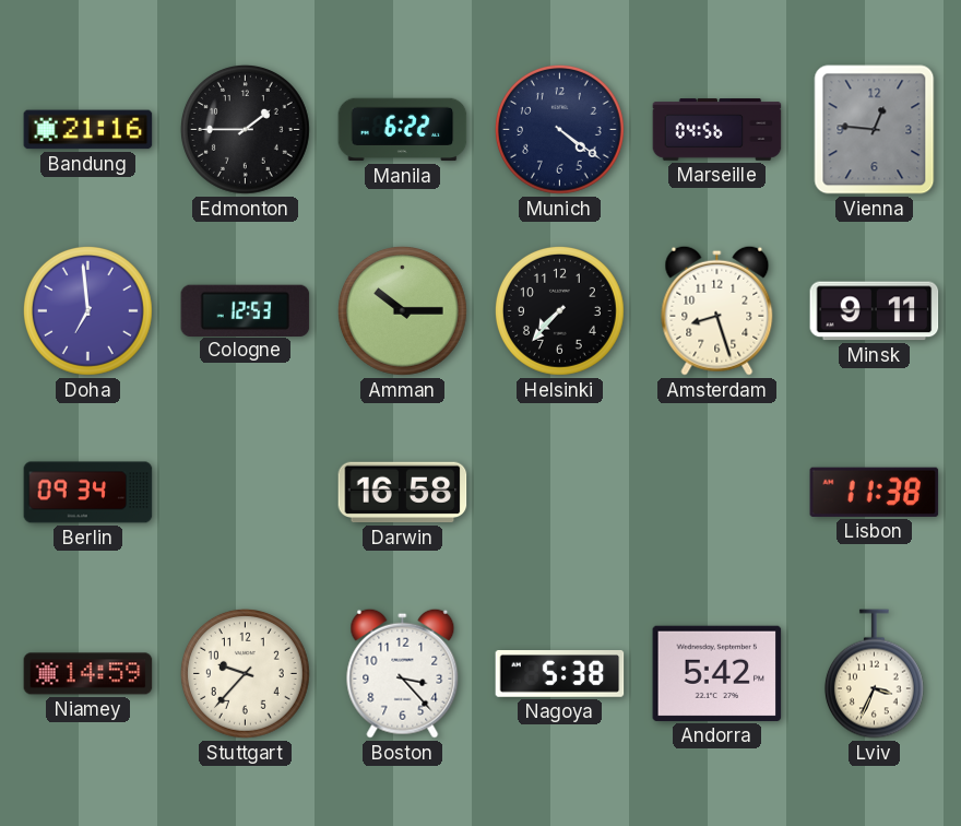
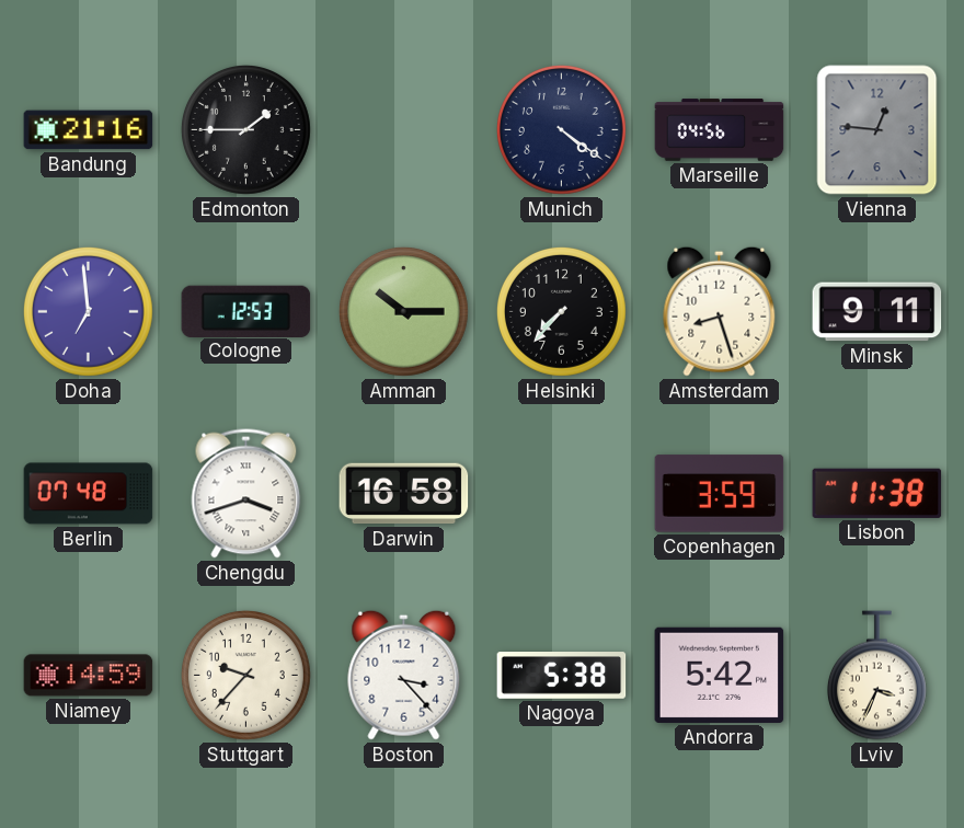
Manila: 6:22 -> none
Berlin: 09:34 -> 07:48
Chengdu: none -> 3:42
Copenhagen: none -> 3:59
